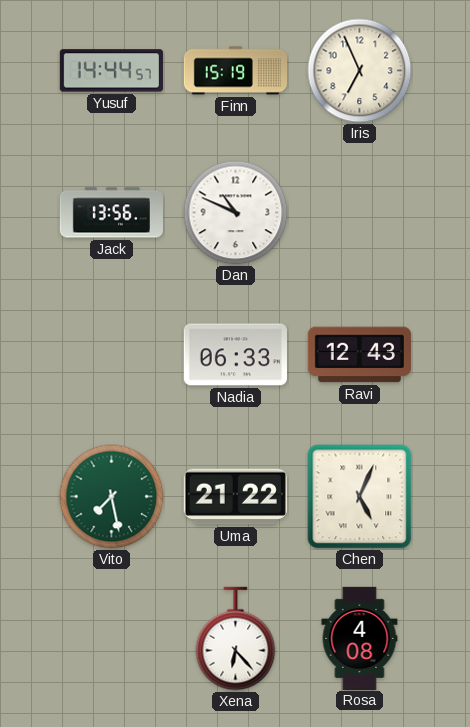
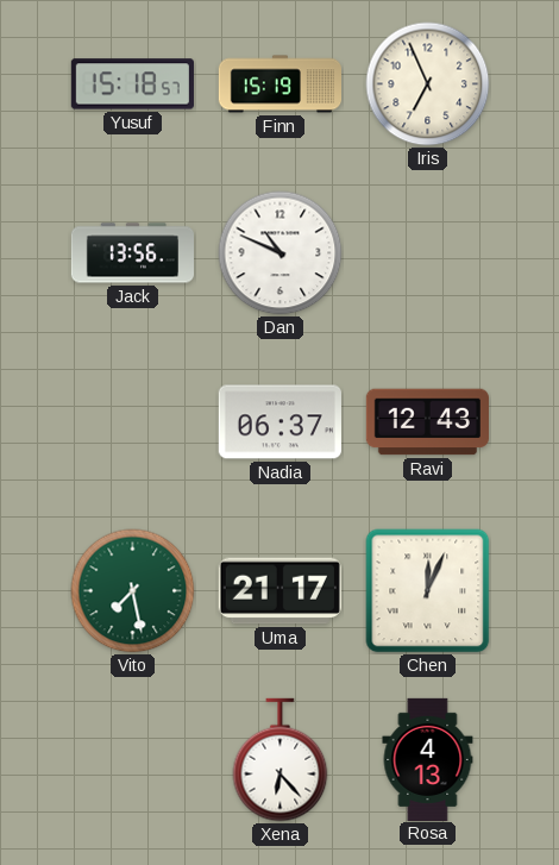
Yusuf: 14:44 -> 15:18
Nadia: 06:33 -> 06:37
Uma: 21:22 -> 21:17
Chen: 5:04 -> 12:04
Rosa: 4:08 -> 4:13
